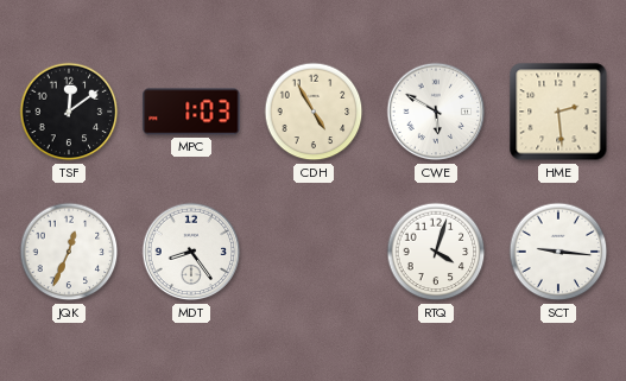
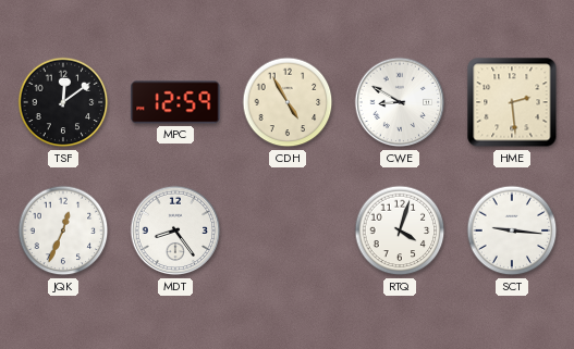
MPC: 1:03 -> 12:59
CWE: 5:50 -> 8:50
